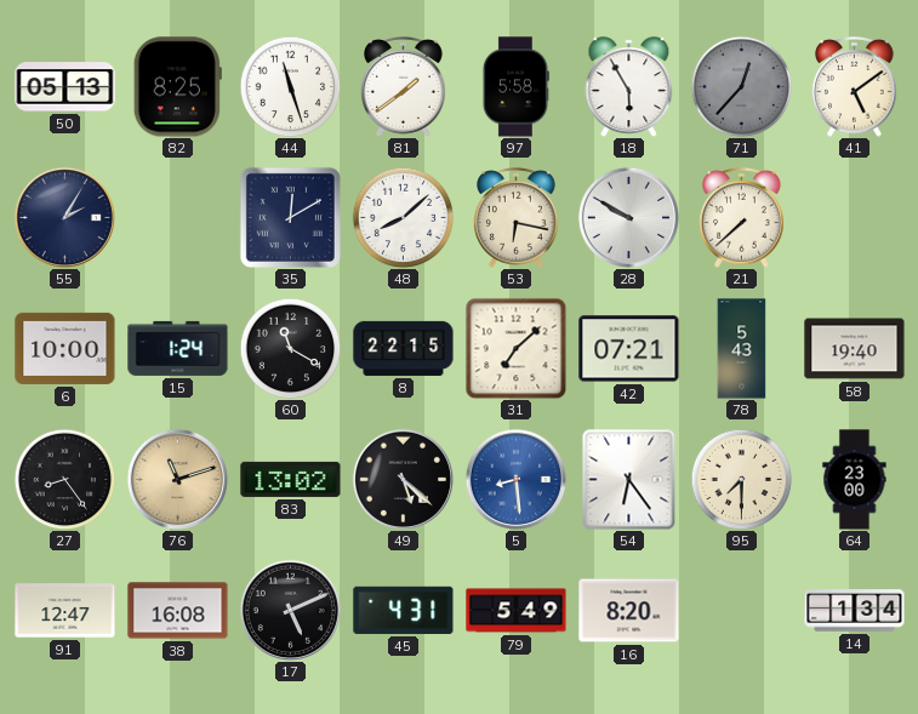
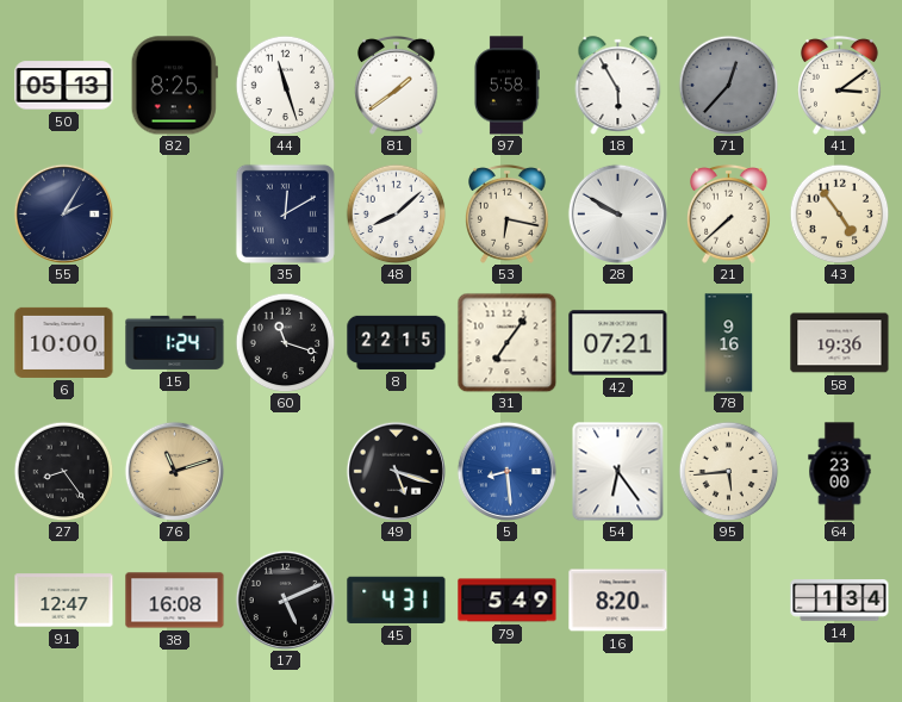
41: 5:09 -> 3:09
43: none -> 4:54
60: 11:20 -> 11:18
31: 7:08 -> 7:06
78: 5:43 -> 9:16
58: 19:40 -> 19:36
83: 13:02 -> none
49: 5:22 -> 5:18
95: 7:30 -> 5:44
